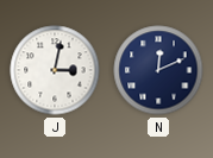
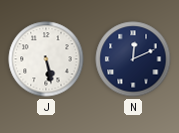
J: 3:02 -> 5:28
